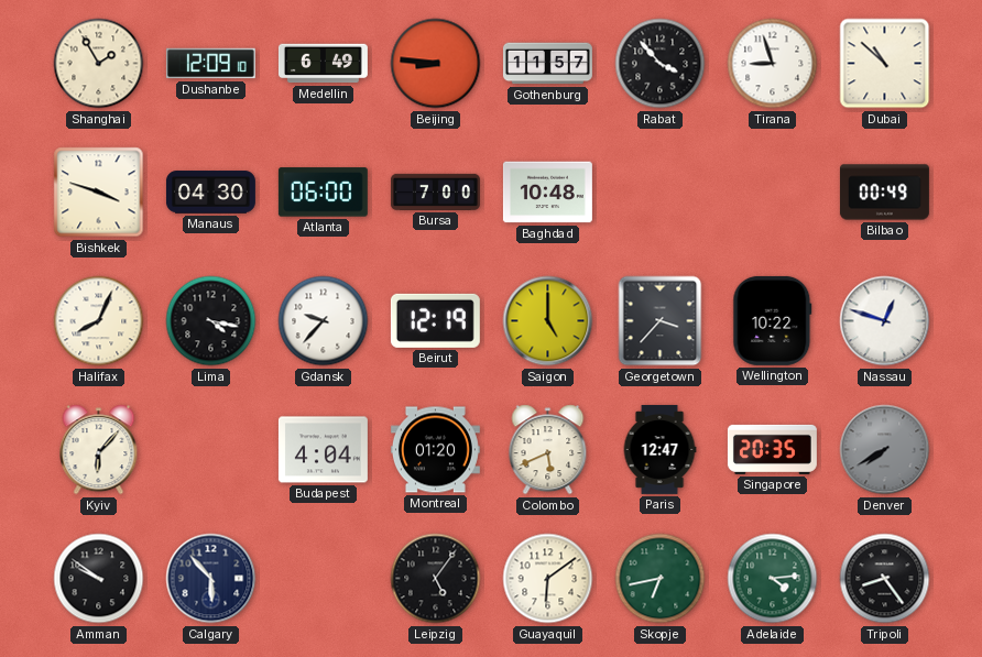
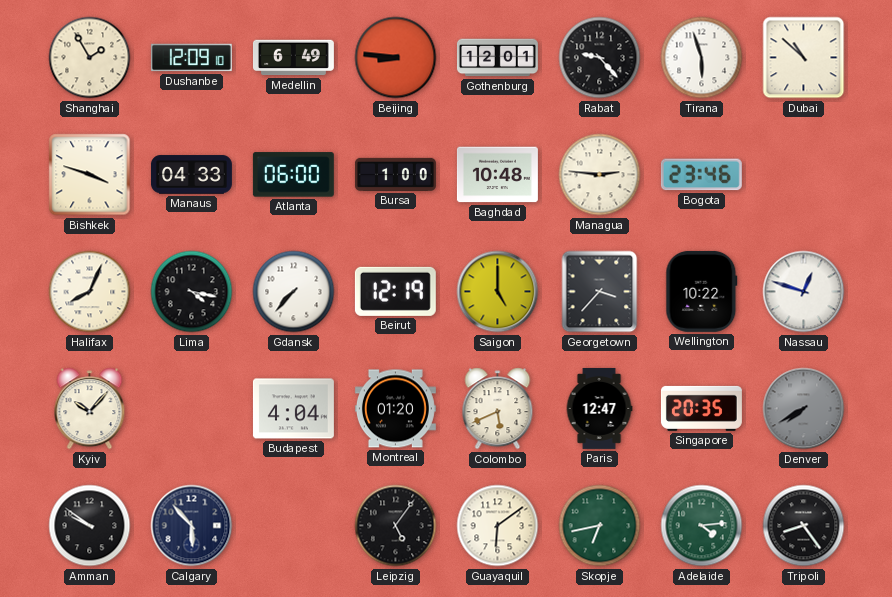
Gothenburg: 11:57 -> 12:01
Rabat: 3:53 -> 9:23
Tirana: 8:57 -> 5:57
Manaus: 04:30 -> 04:33
Bursa: 7:00 -> 1:00
Managua: none -> 2:46
Bogota: none -> 23:46
Bilbao: 00:49 -> none
Gdansk: 9:37 -> 7:37
Kyiv: 6:07 -> 10:07
